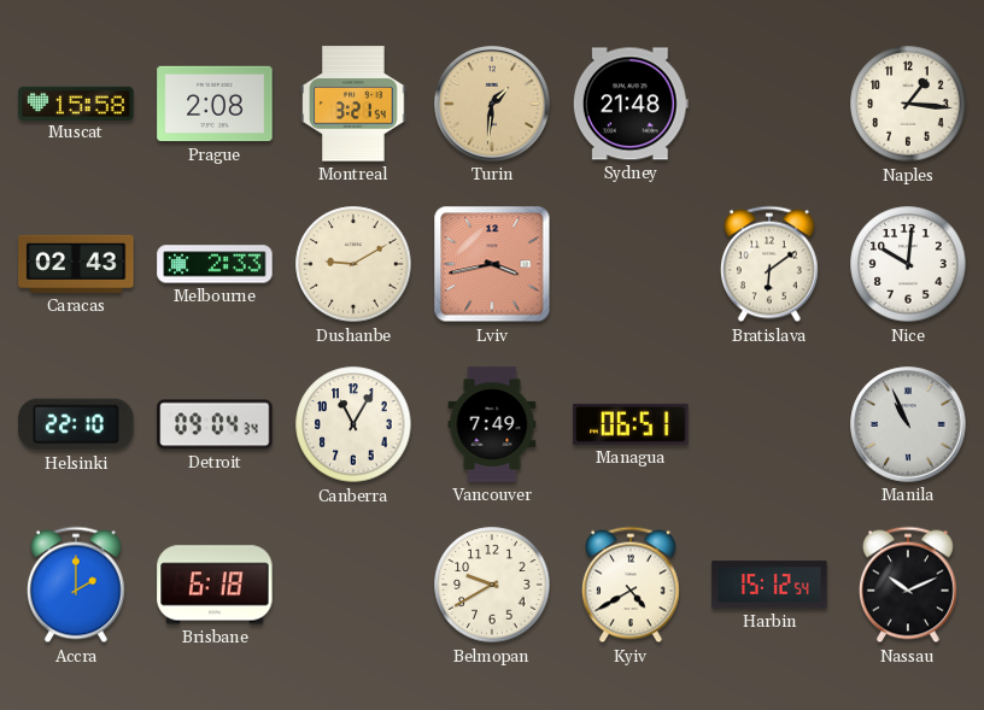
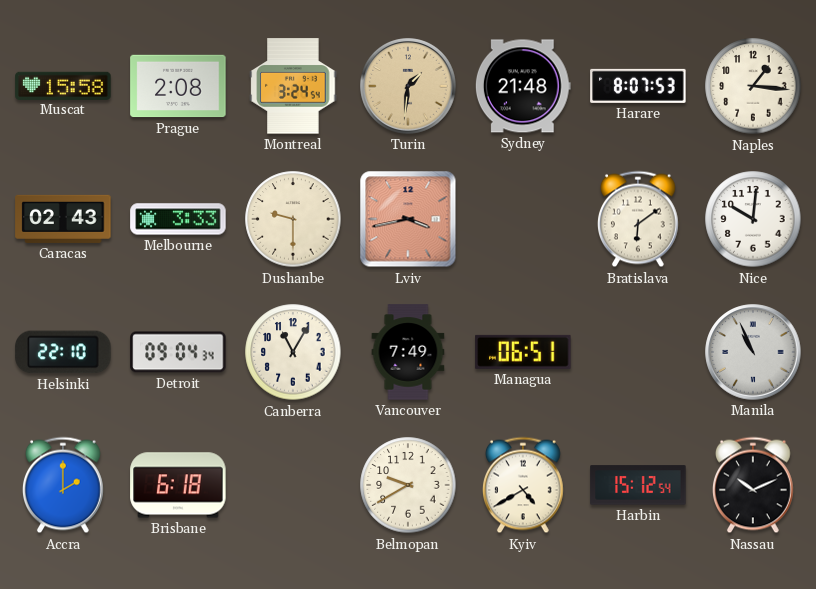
Montreal: 3:21 -> 3:24
Harare: none -> 8:07
Melbourne: 2:33 -> 3:33
Dushanbe: 9:10 -> 9:30
